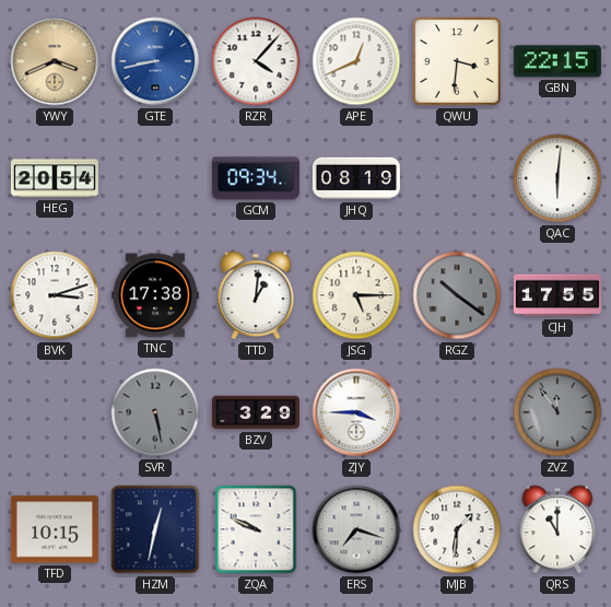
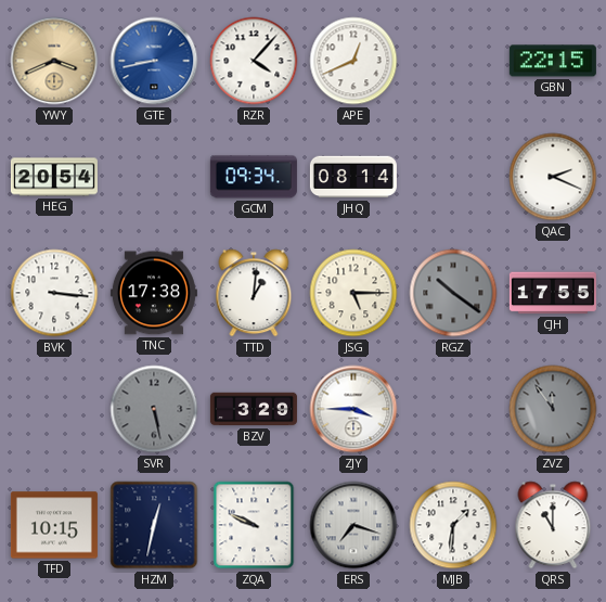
QWU: 3:31 -> none
JHQ: 08:19 -> 08:14
QAC: 6:01 -> 2:19
BVK: 3:12 -> 3:16
